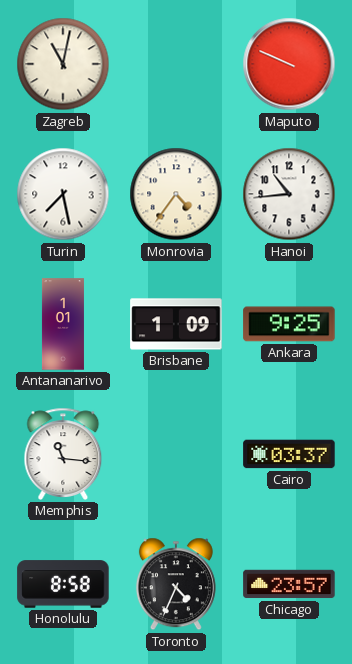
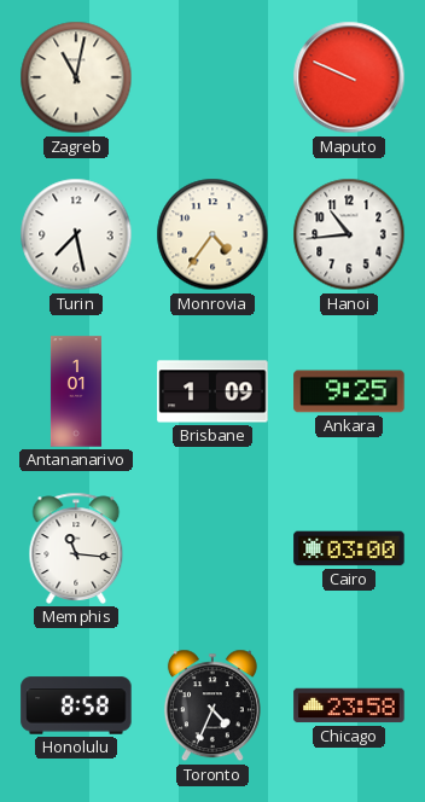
Cairo: 03:37 -> 03:00
Chicago: 23:57 -> 23:58
